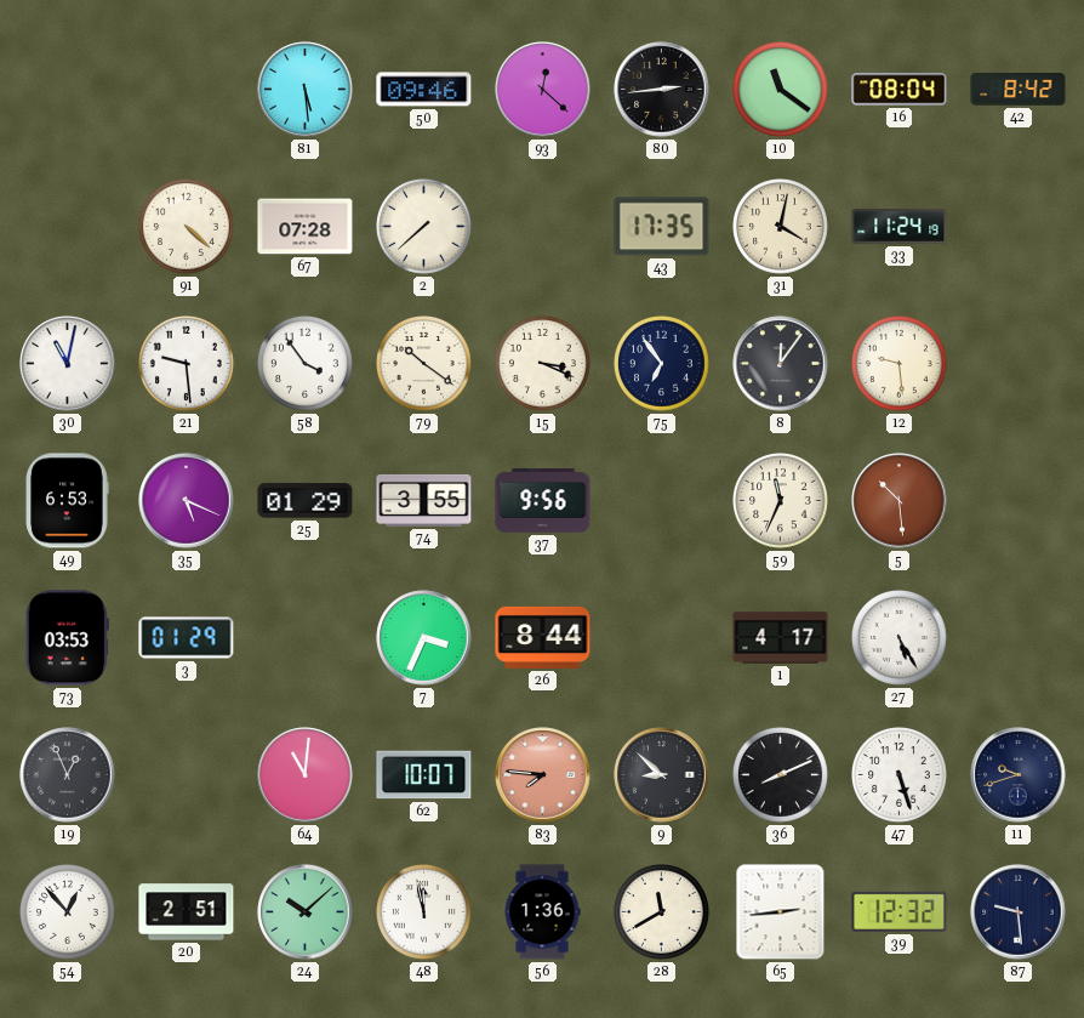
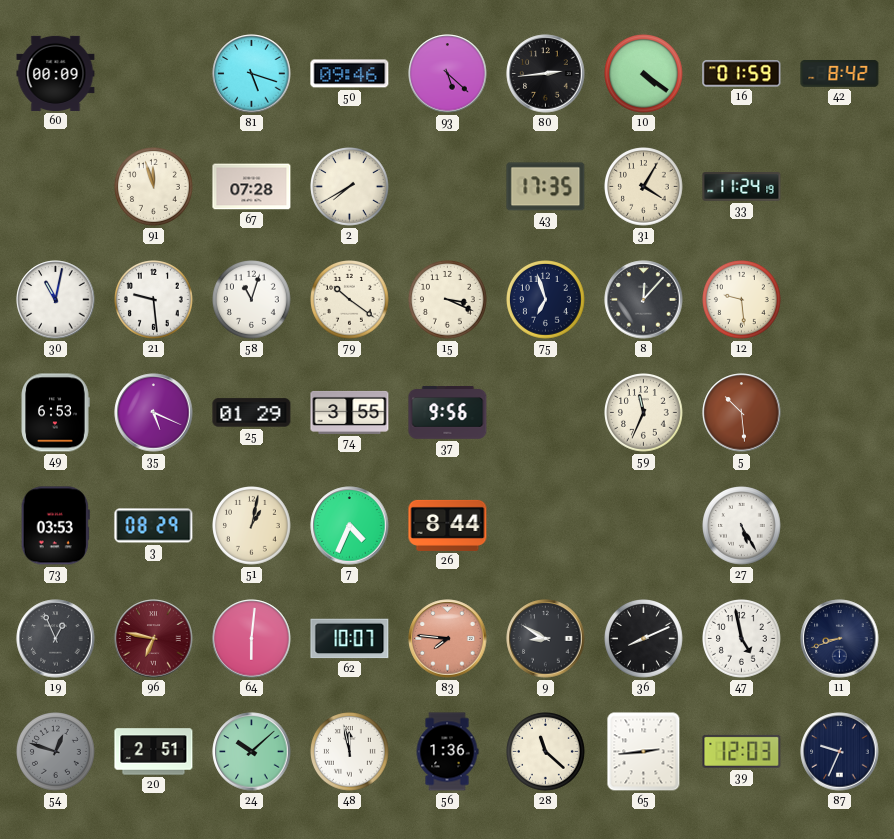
60: none -> 00:09
81: 5:29 -> 5:18
93: 12:22 -> 5:22
10: 11:21 -> 4:21
16: 08:04 -> 01:59
91: 4:22 -> 11:57
2: 7:38 -> 7:40
31: 4:02 -> 4:05
58: 3:54 -> 11:03
75: 6:54 -> 6:57
8: 12:06 -> 12:07
3: 01:29 -> 08:29
51: none -> 1:02
7: 3:34 -> 4:34
1: 4:17 -> none
96: none -> 6:47
64: 11:01 -> 6:01
9: 8:52 -> 8:50
47: 5:27 -> 4:58
11: 9:42 -> 8:42
54: 12:53 -> 12:48
54 dial: white -> grey
28: 11:40 -> 11:22
39: 12:32 -> 12:03
87: 9:29 -> 9:34
